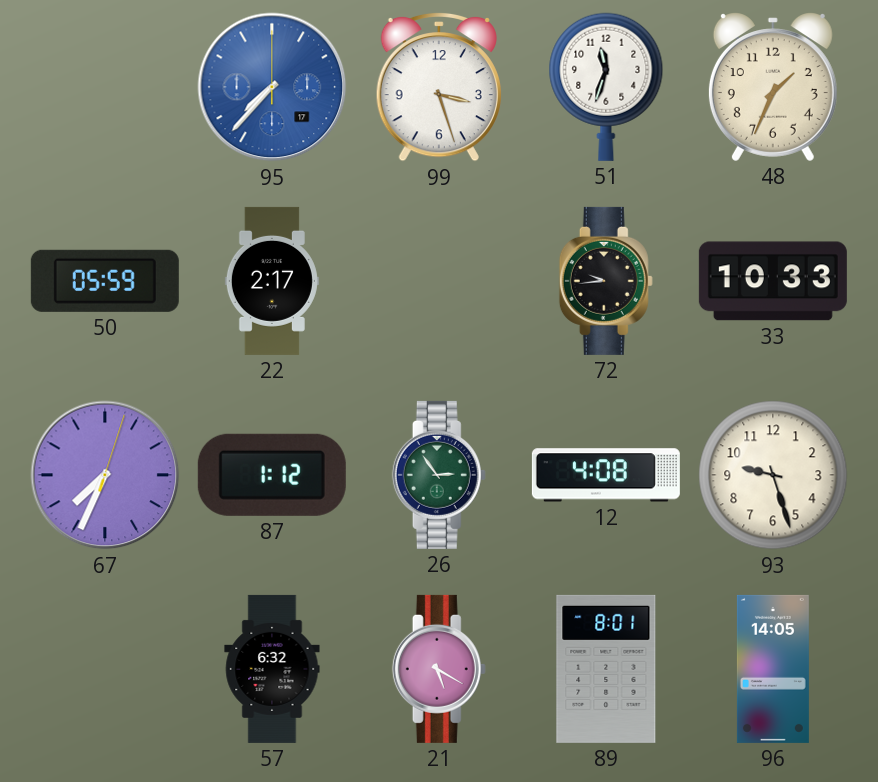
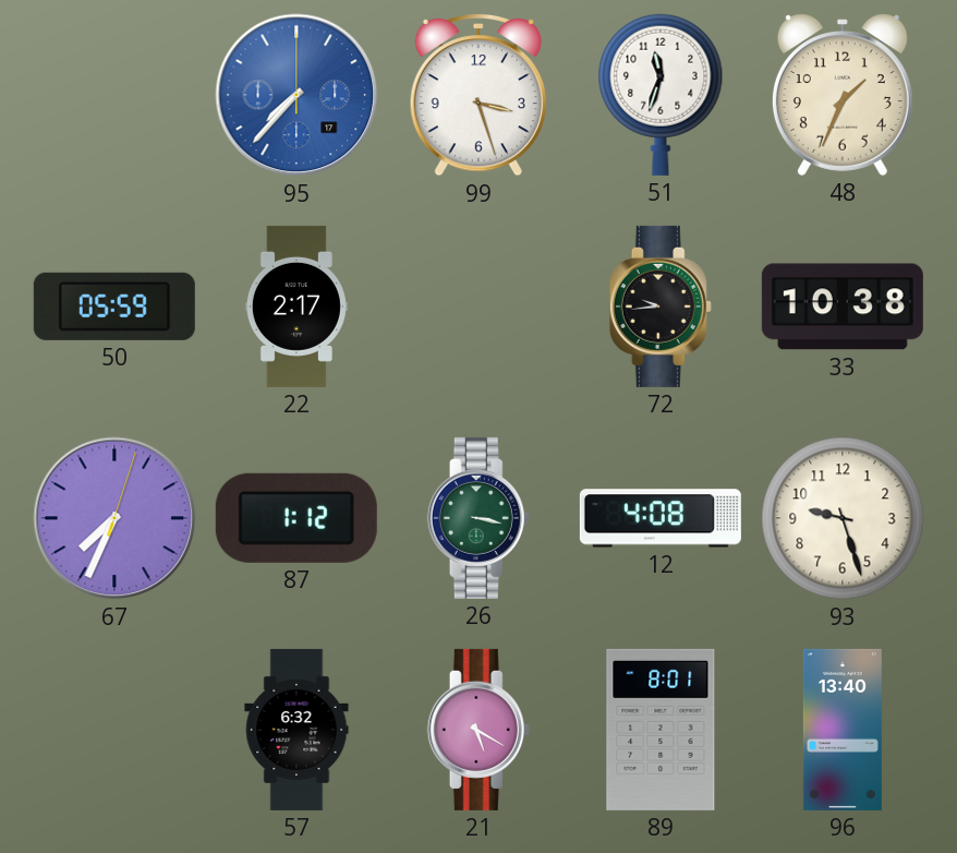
33: 10:33 -> 10:38
26: 2:54 -> 3:17
96: 14:05 -> 13:40
